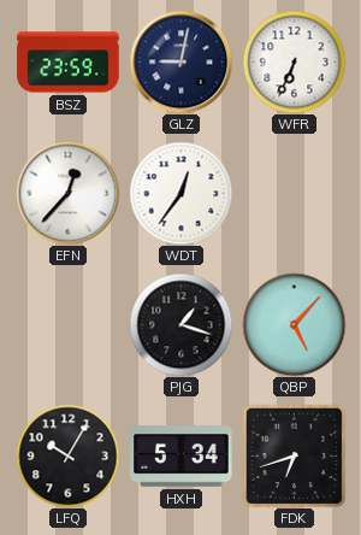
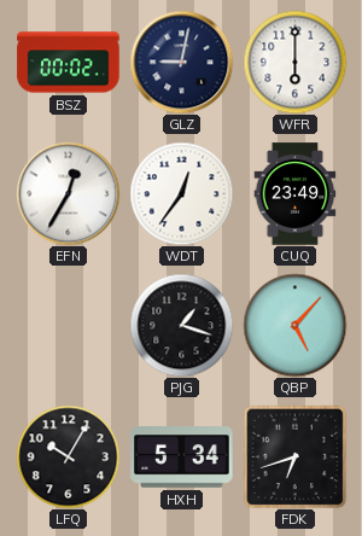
BSZ: 23:59 -> 00:02
WFR: 6:34 -> 6:00
EFN: 12:37 -> 12:35
CUQ: none -> 23:49
